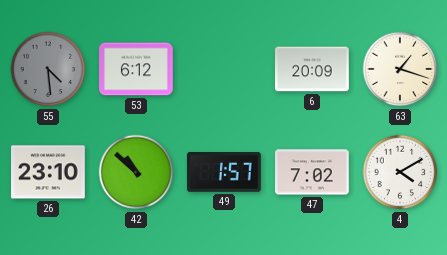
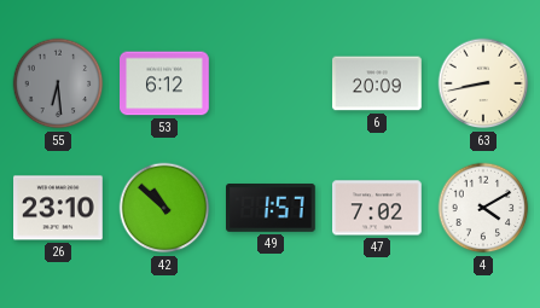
55: 4:29 -> 6:29
63: 1:18 -> 8:43
